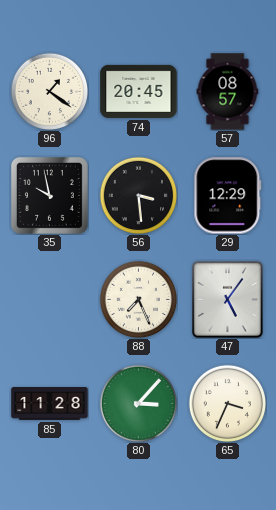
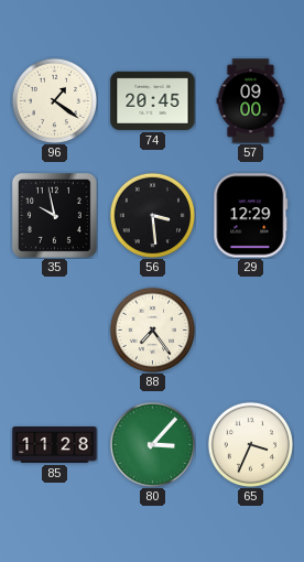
57: 08:57 -> 09:00
88: 7:26 -> 7:24
47: 5:06 -> none
